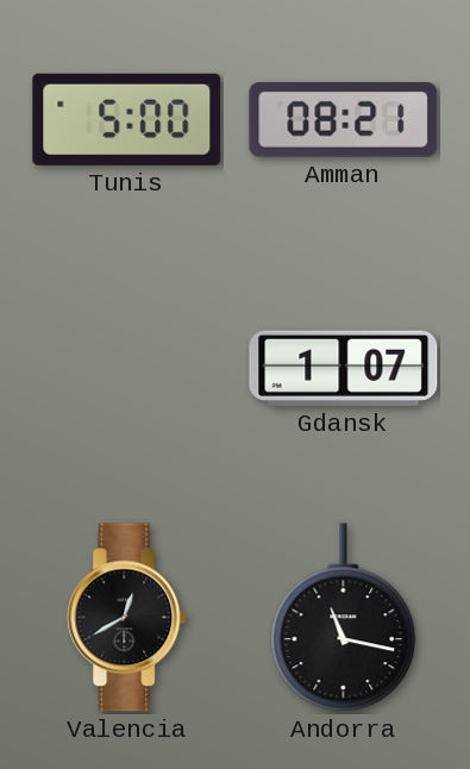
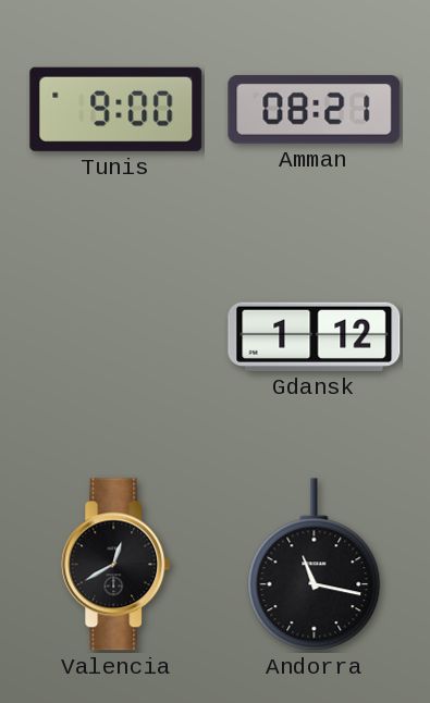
Tunis: 5:00 -> 9:00
Gdansk: 1:07 -> 1:12
